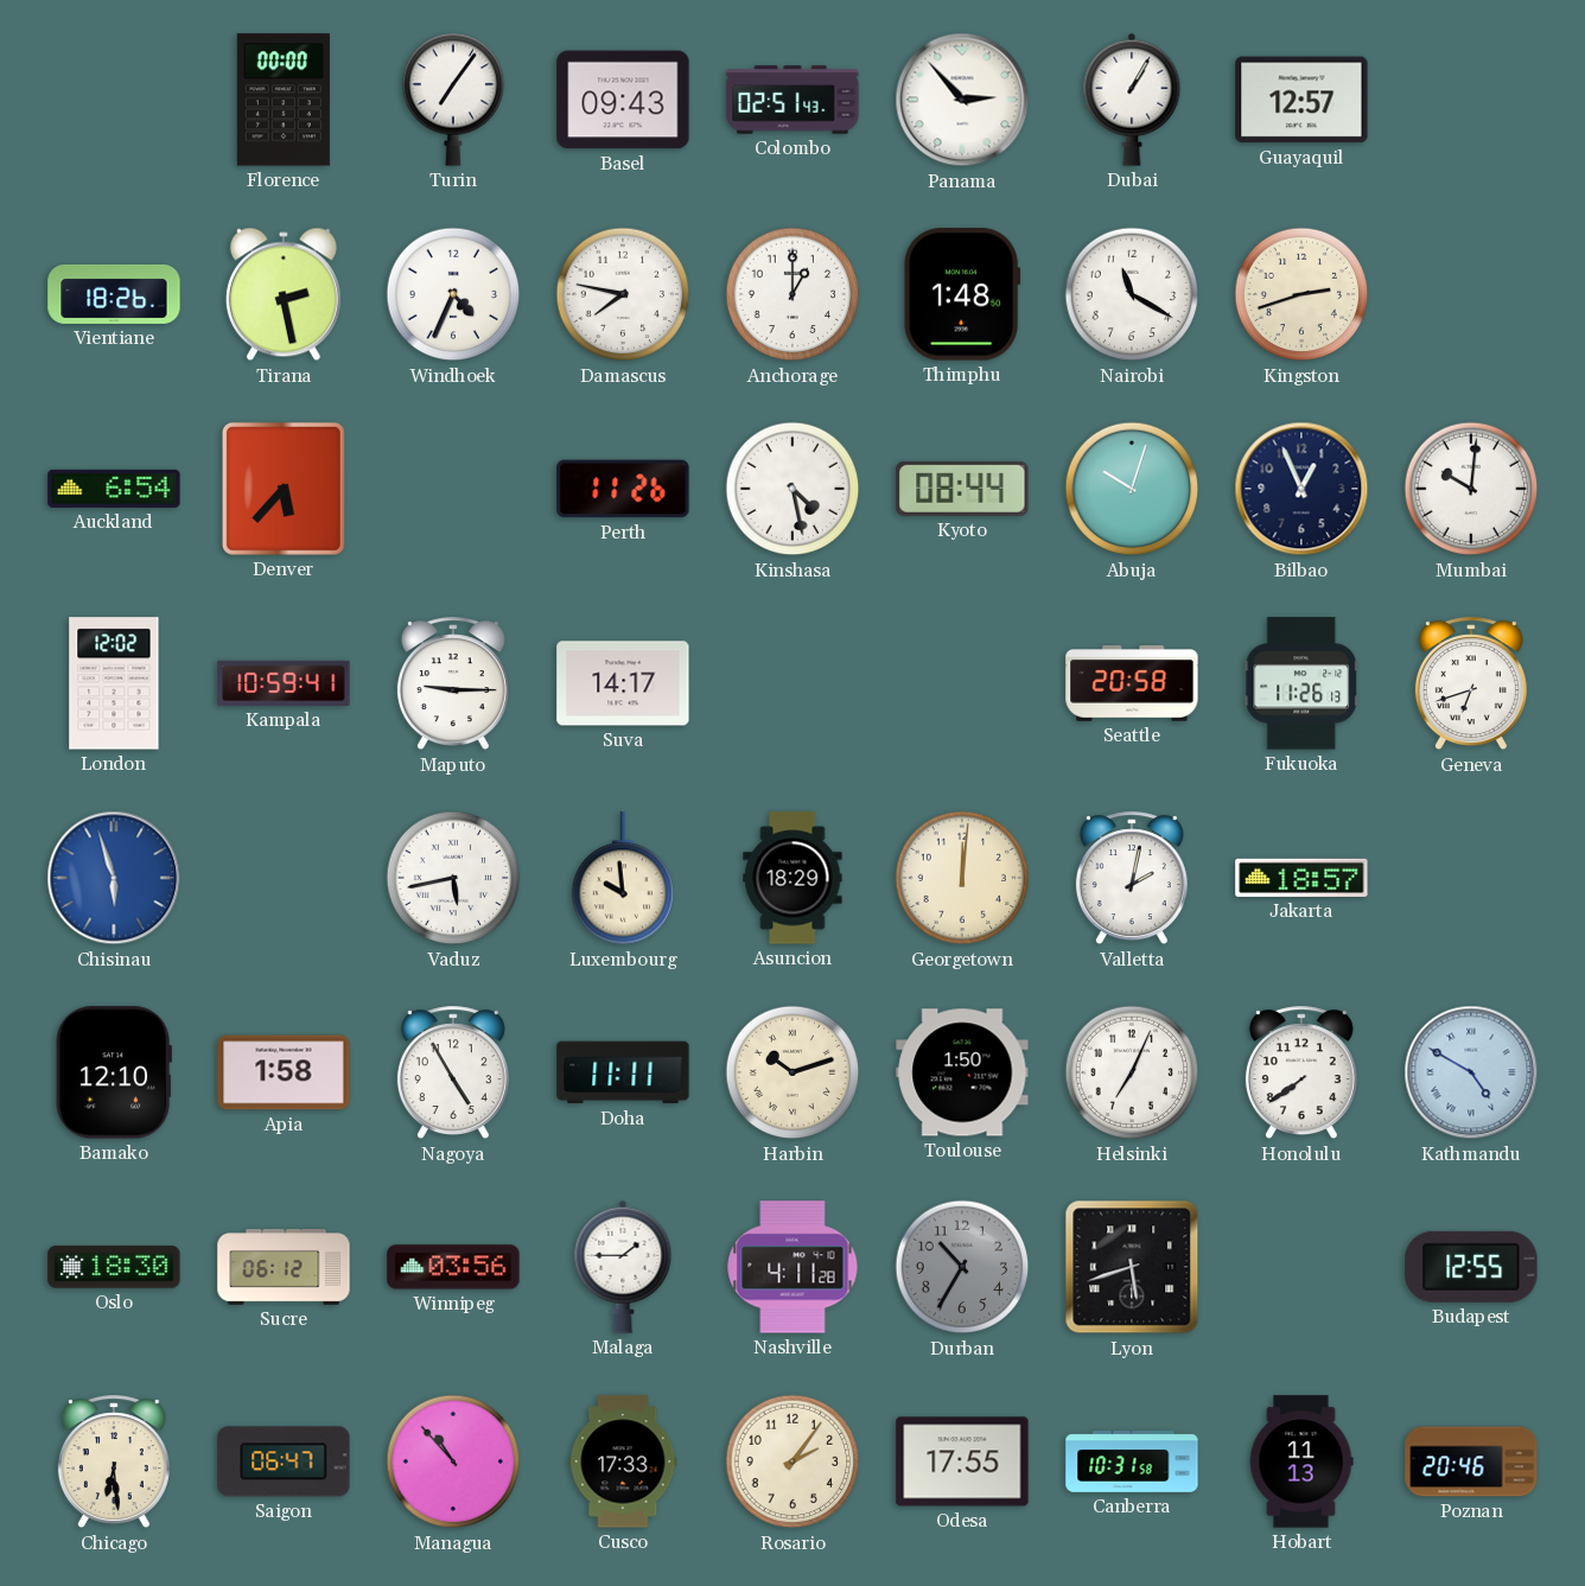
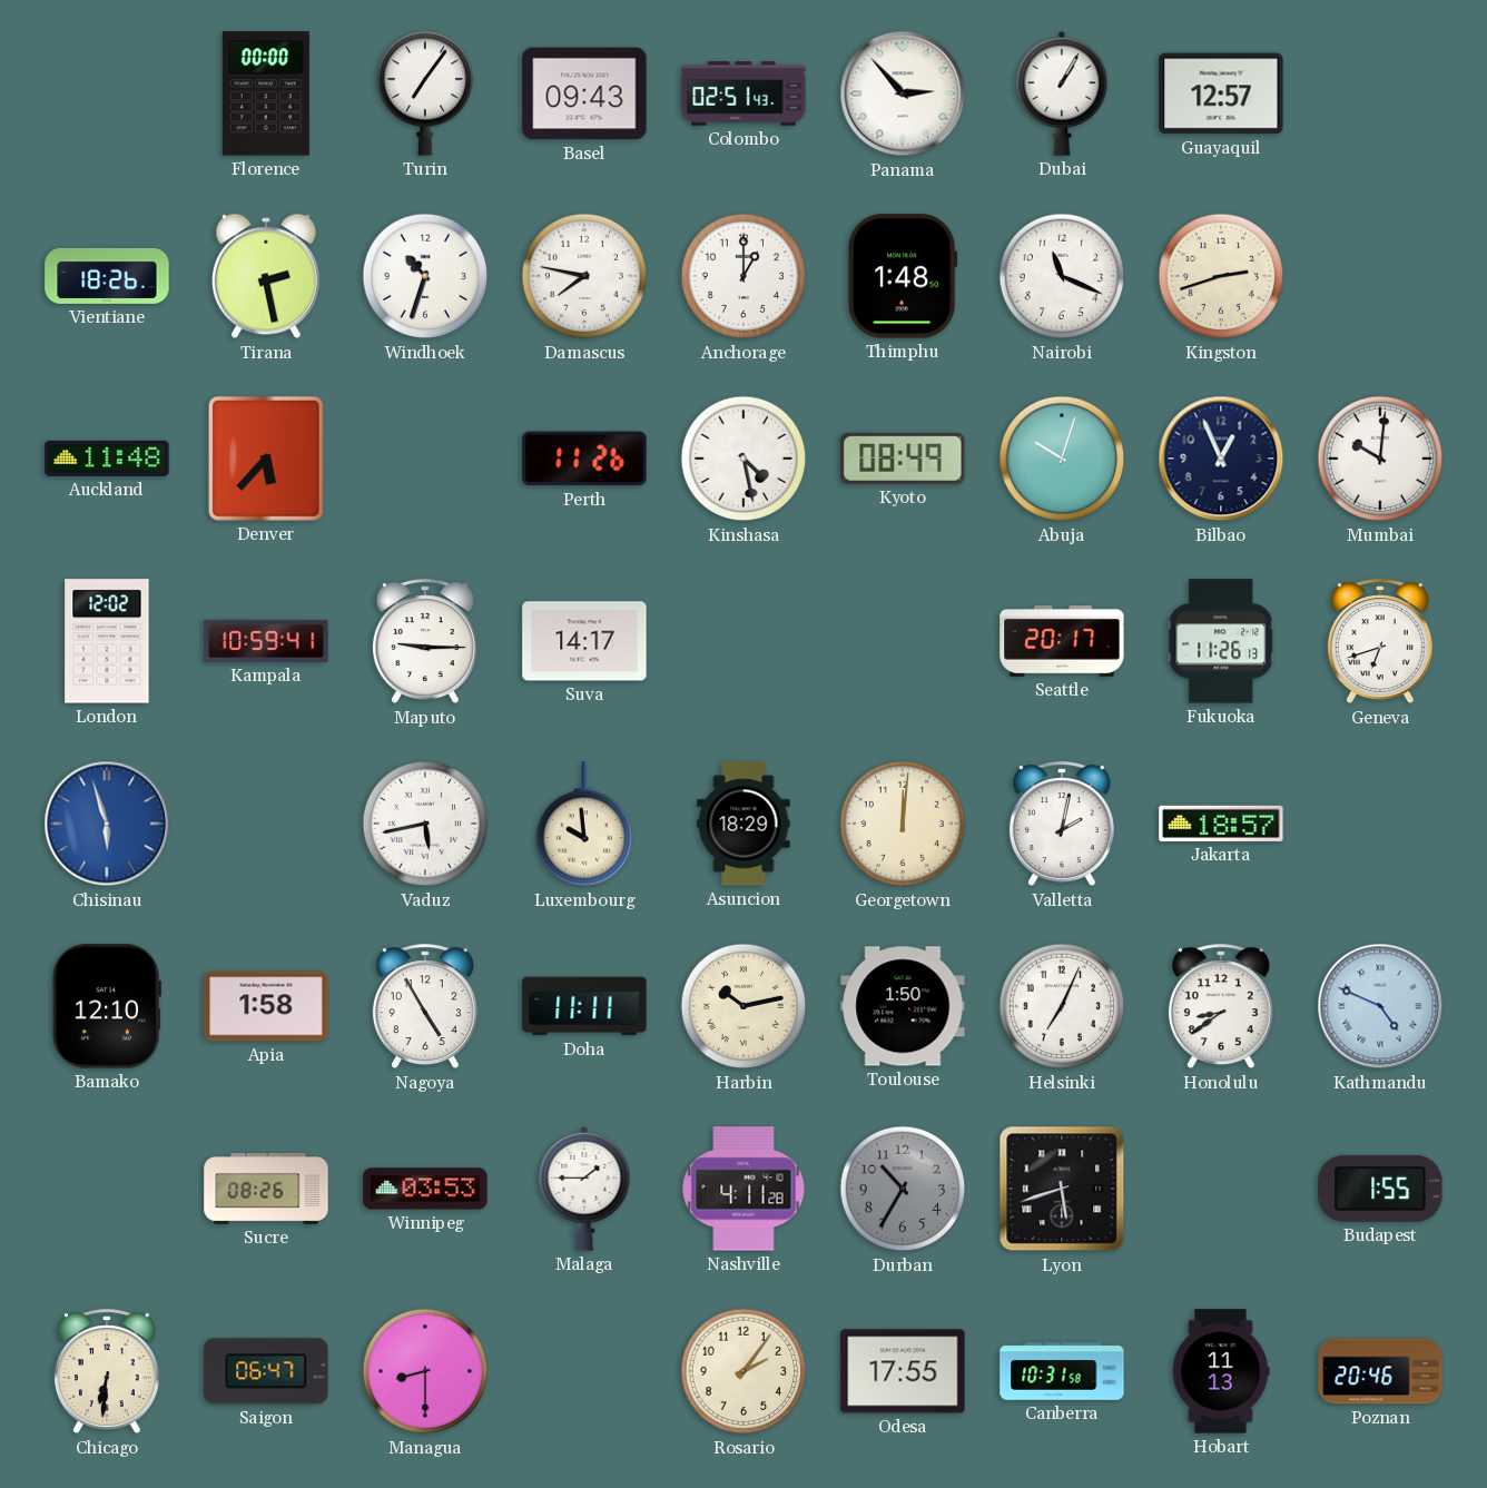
Windhoek: 4:34 -> 10:33
Nairobi: 11:20 -> 11:19
Auckland: 6:54 -> 11:48
Kyoto: 08:44 -> 08:49
Seattle: 20:58 -> 20:17
Harbin: 10:12 -> 10:13
Honolulu: 7:39 -> 8:39
Kathmandu: 4:50 -> 4:49
Oslo: 18:30 -> none
Sucre: 06:12 -> 08:26
Winnipeg: 03:56 -> 03:53
Budapest: 12:55 -> 1:55
Chicago: 6:29 -> 6:31
Managua: 10:53 -> 8:30
Cusco: 17:33 -> none
